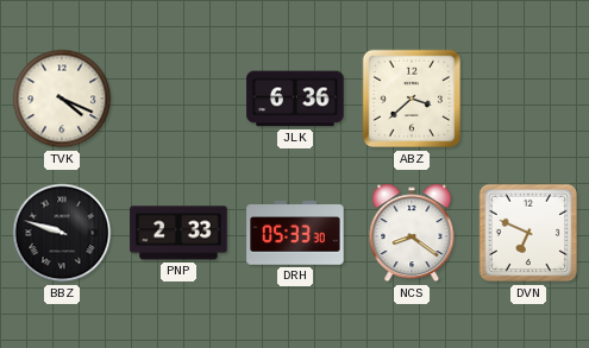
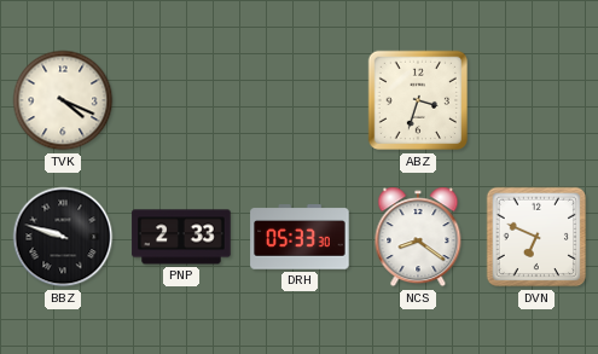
JLK: 6:36 -> none
ABZ: 3:38 -> 3:33
